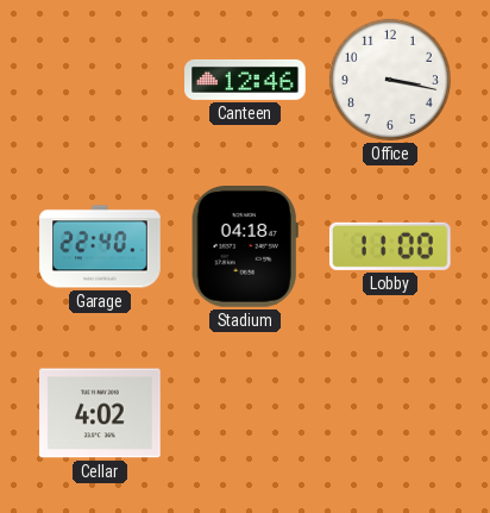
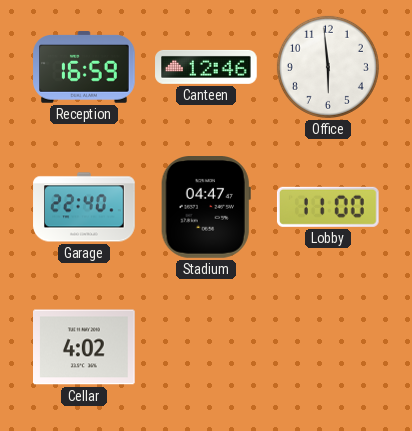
Reception: none -> 16:59
Office: 3:17 -> 5:59
Stadium: 04:18 -> 04:47
